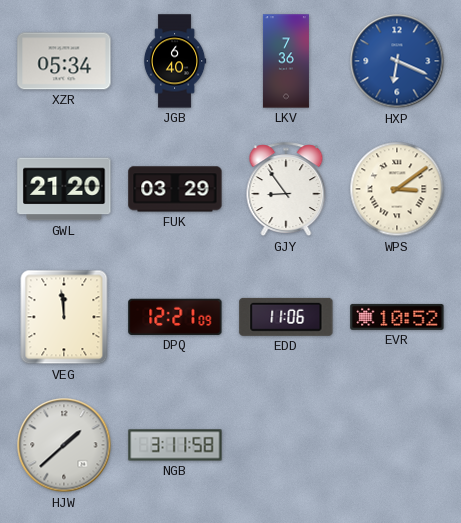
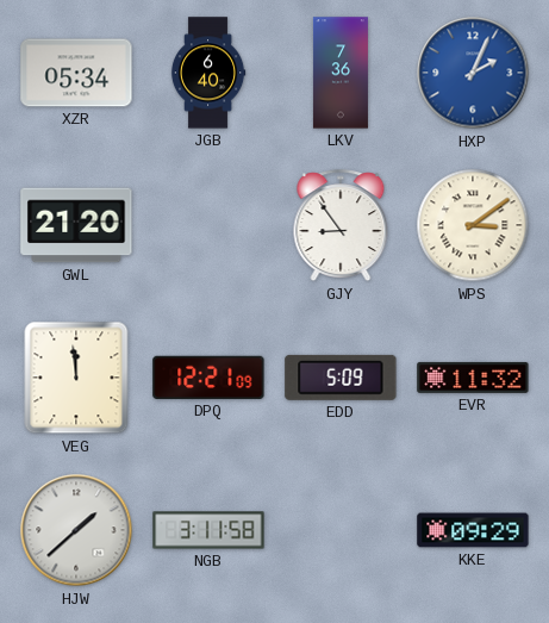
HXP: 6:19 -> 2:04
FUK: 03:29 -> none
EDD: 11:06 -> 5:09
EVR: 10:52 -> 11:32
KKE: none -> 09:29
